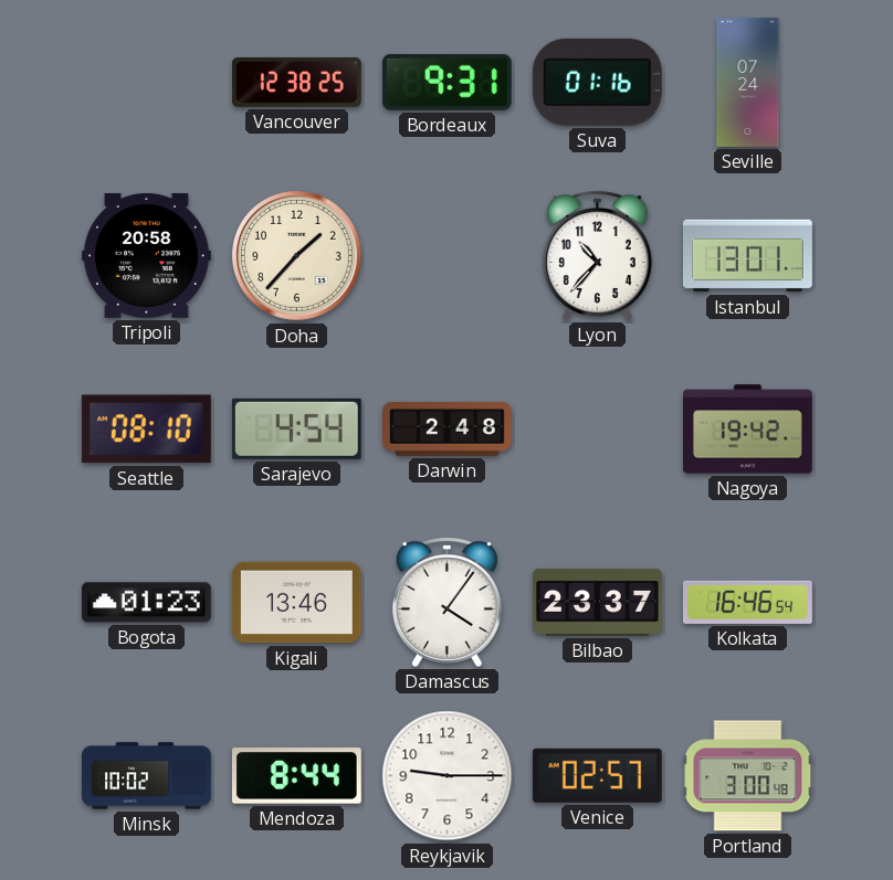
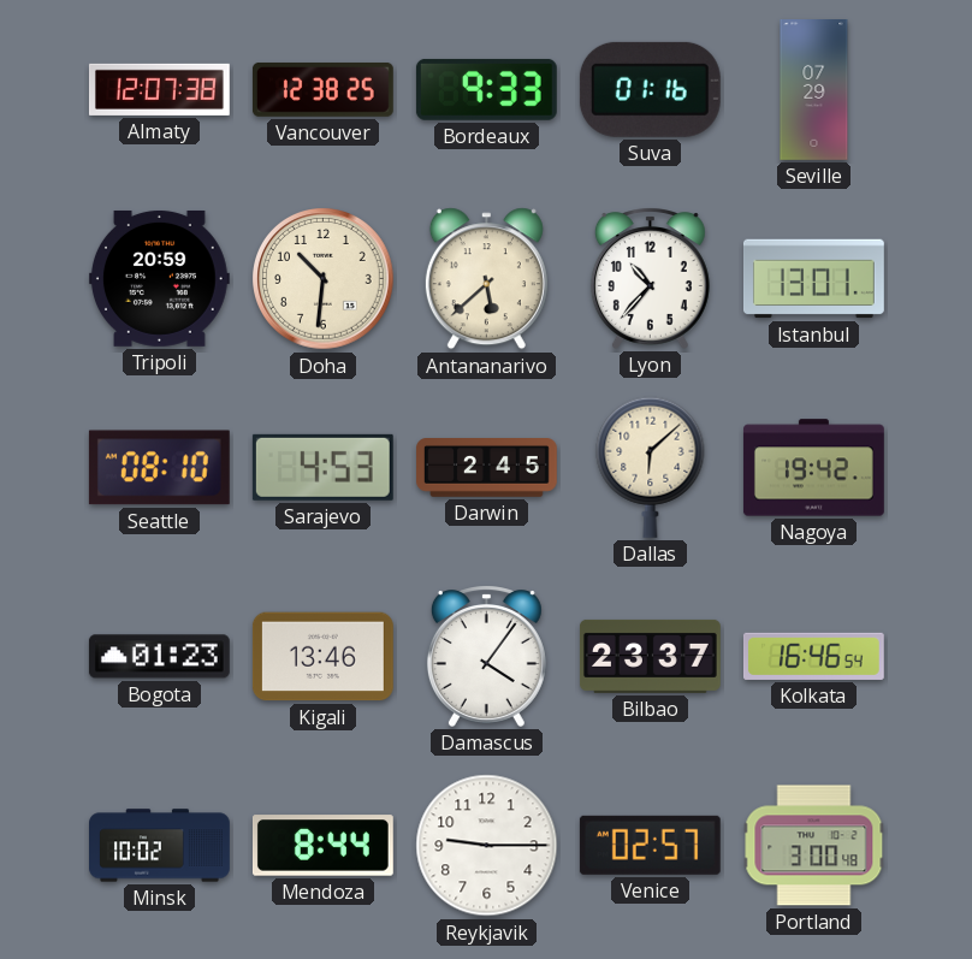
Almaty: none -> 12:07
Bordeaux: 9:31 -> 9:33
Seville: 07:24 -> 07:29
Tripoli: 20:58 -> 20:59
Doha: 1:37 -> 10:31
Antananarivo: none -> 5:38
Sarajevo: 4:54 -> 4:53
Darwin: 2:48 -> 2:45
Dallas: none -> 6:08
